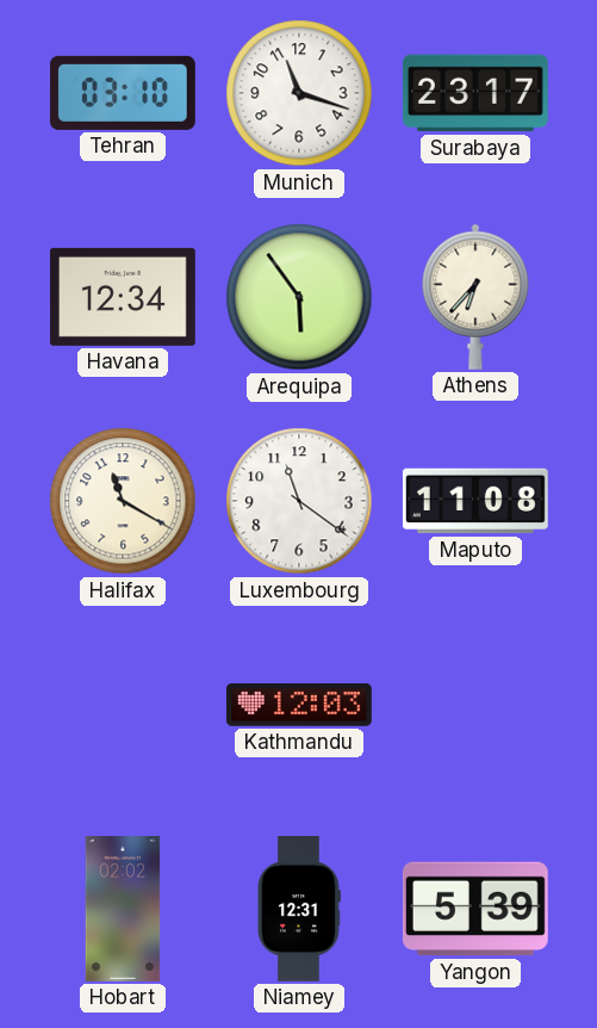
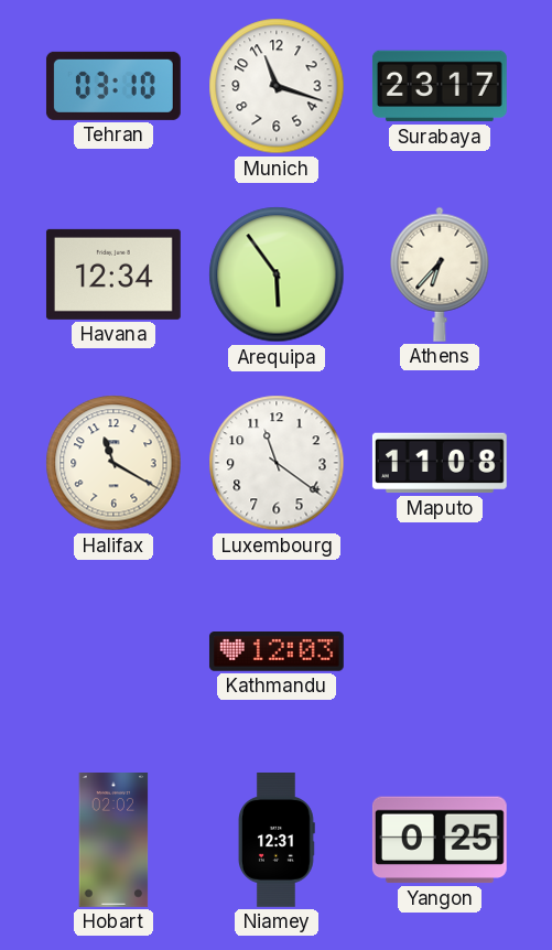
Yangon: 5:39 -> 0:25
